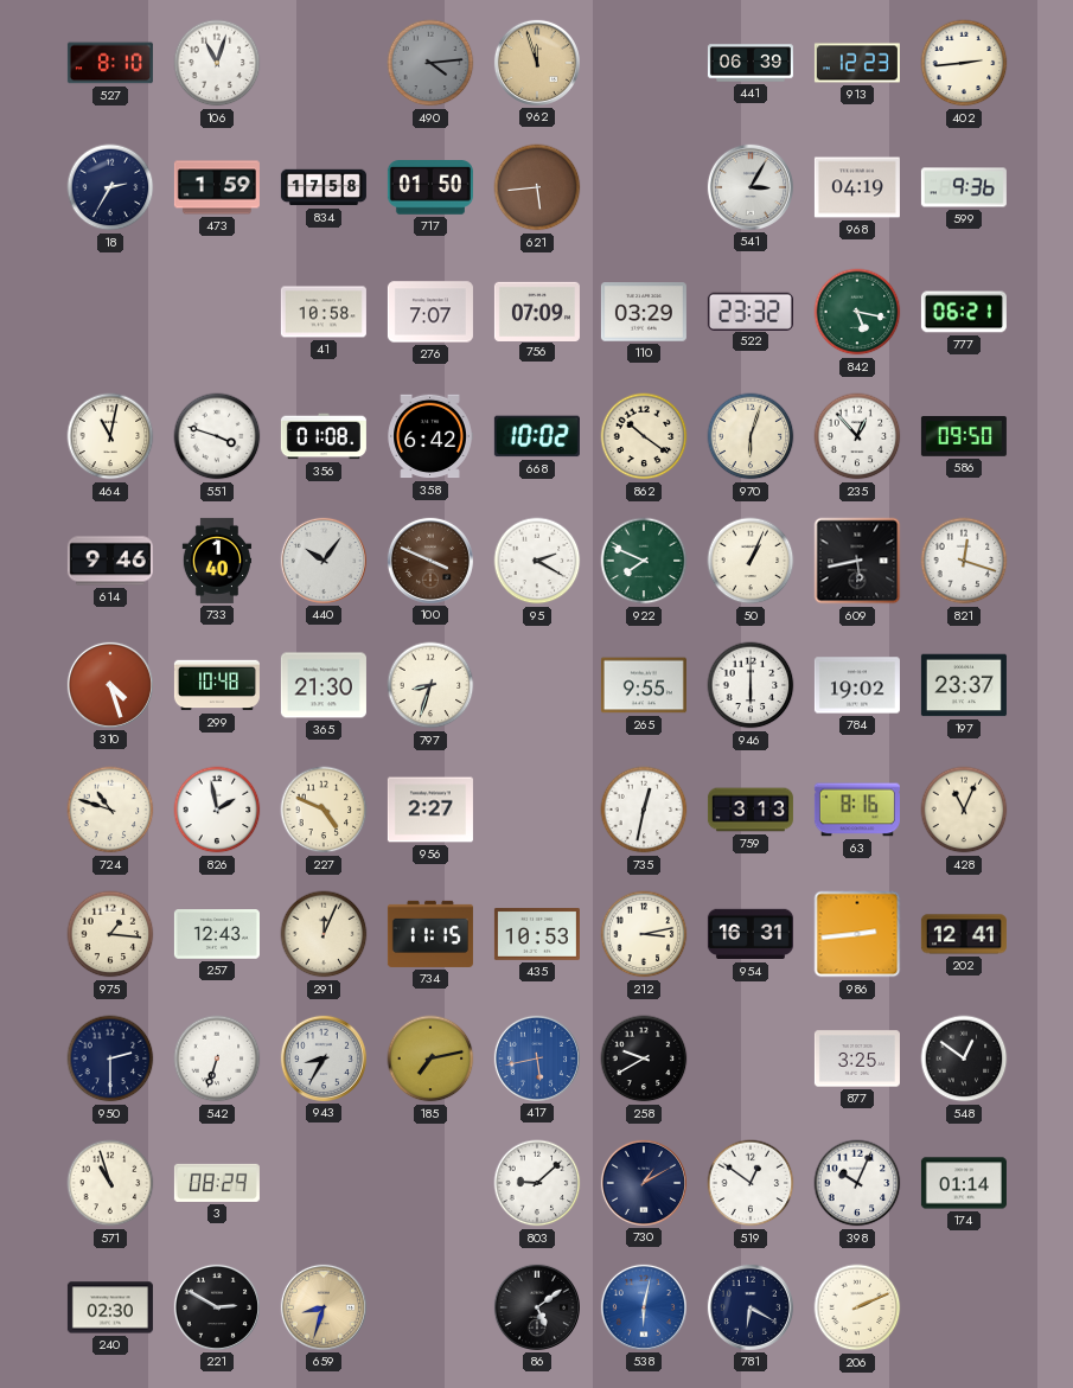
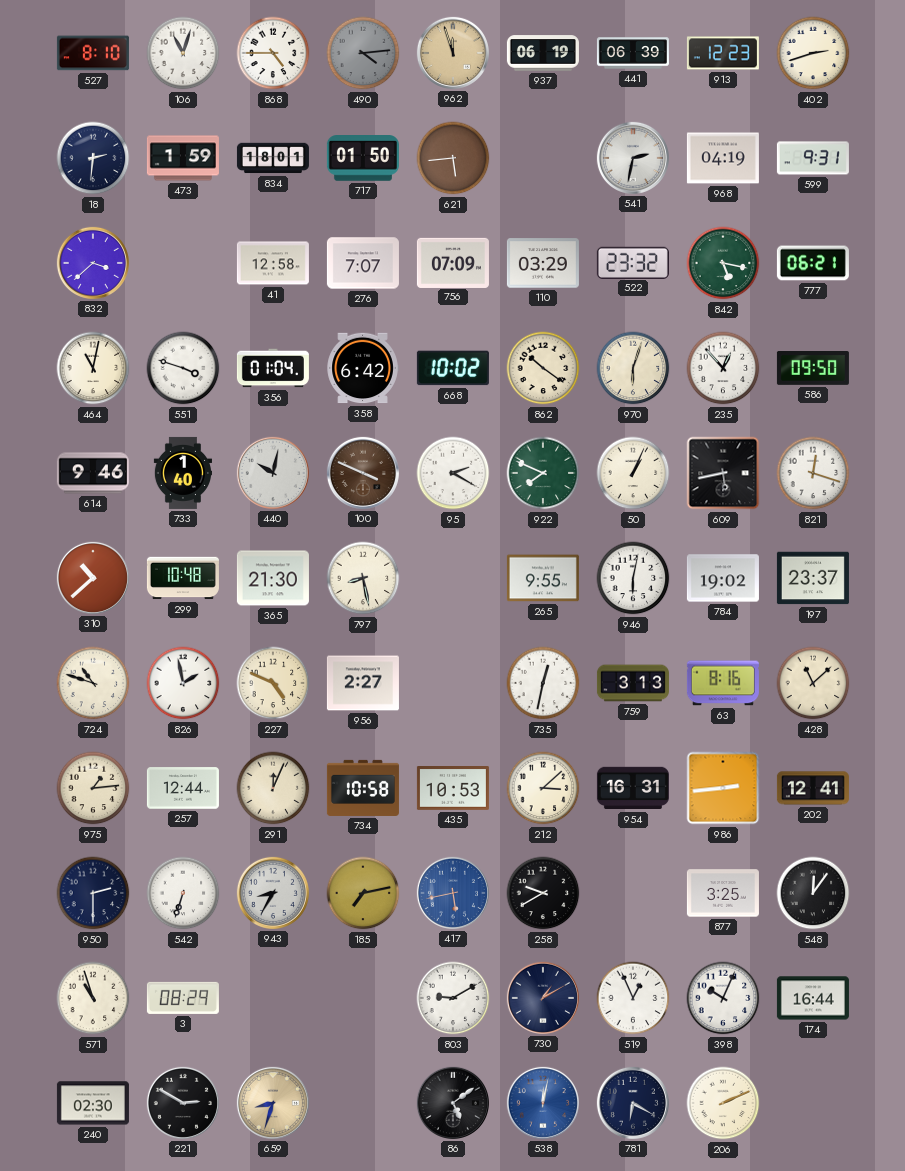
868: none -> 4:45
937: none -> 06:19
402: 2:44 -> 2:42
18: 2:35 -> 2:31
834: 17:58 -> 18:01
541: 3:05 -> 2:32
599: 9:36 -> 9:31
832: none -> 3:38
41: 10:58 -> 12:58
356: 01:08 -> 01:04
440: 10:06 -> 10:02
310: 4:27 -> 10:38
797: 8:33 -> 8:28
946: 6:00 -> 6:02
428: 11:04 -> 11:08
975: 1:16 -> 1:14
257: 12:43 -> 12:44
734: 11:15 -> 10:58
212: 3:13 -> 3:08
548: 12:51 -> 12:06
803: 9:08 -> 9:10
519: 12:51 -> 12:56
174: 01:14 -> 16:44
538: 6:02 -> 12:02
